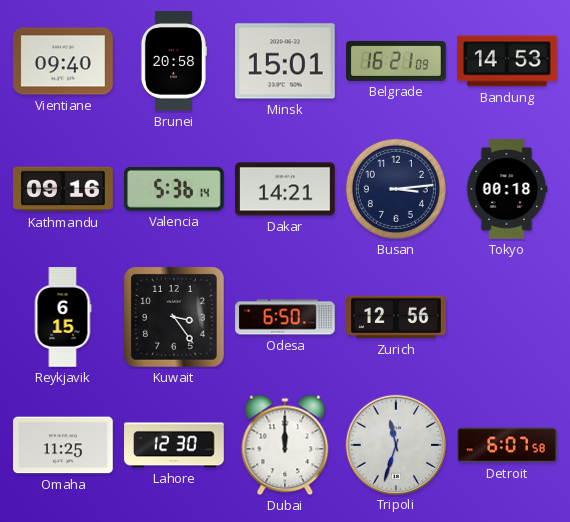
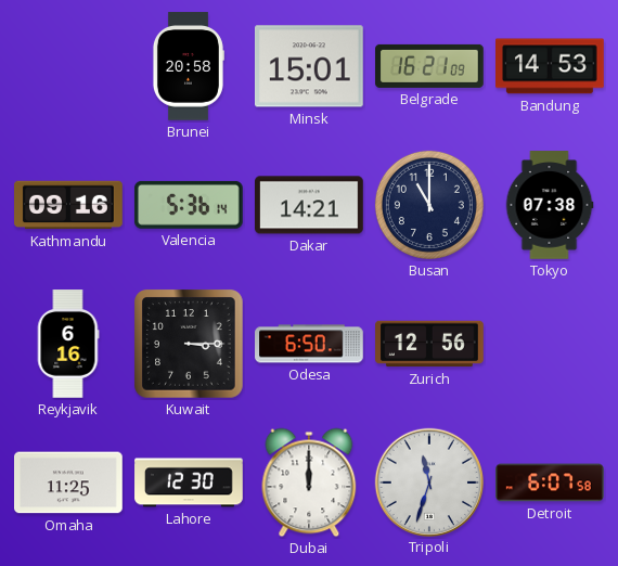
Vientiane: 09:40 -> none
Busan: 3:14 -> 11:00
Tokyo: 00:18 -> 07:38
Reykjavik: 6:15 -> 6:16
Kuwait: 3:24 -> 3:15
